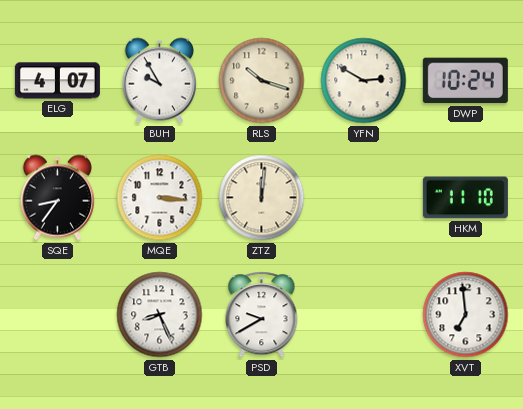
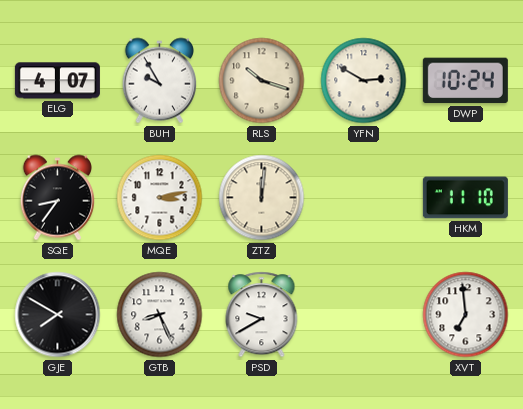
MQE: 3:16 -> 3:13
GJE: none -> 7:50
